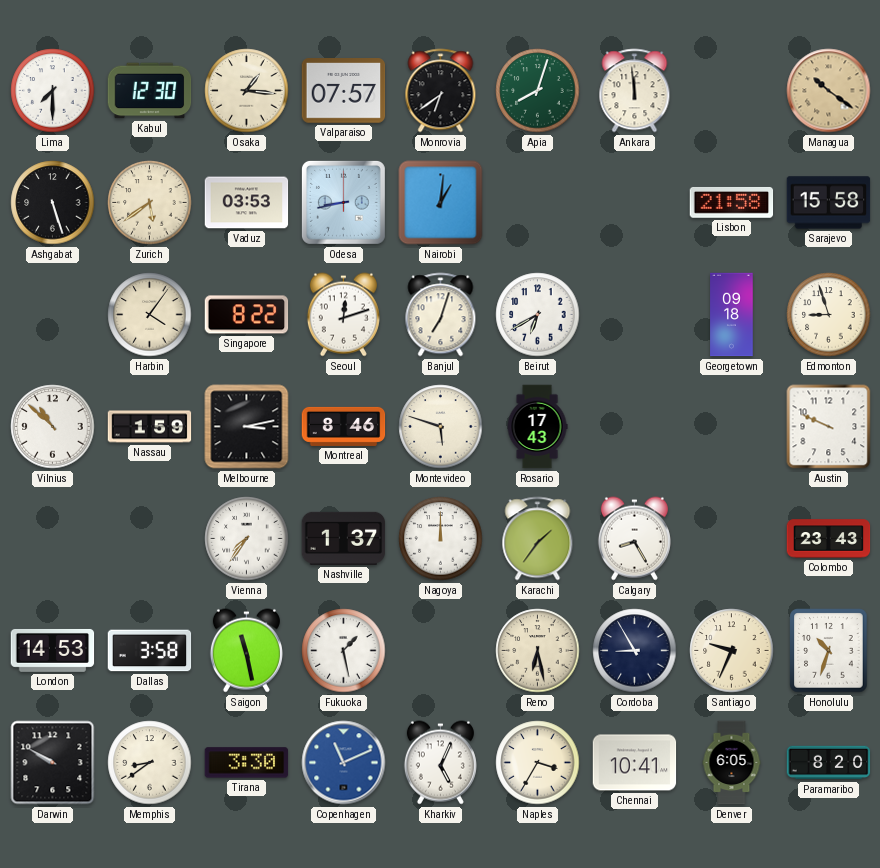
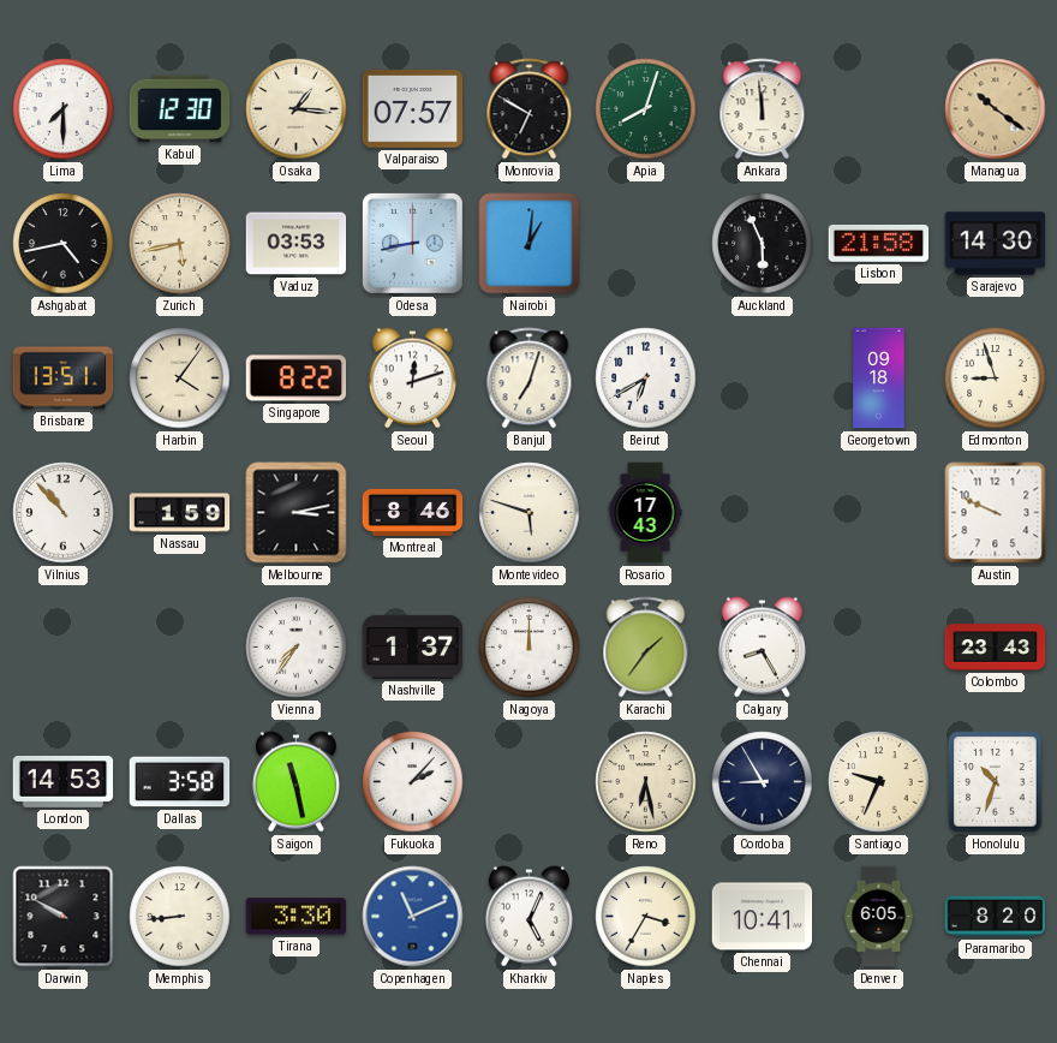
Monrovia: 6:39 -> 6:50
Ashgabat: 5:27 -> 4:43
Zurich: 5:39 -> 5:43
Auckland: none -> 5:56
Sarajevo: 15:58 -> 14:30
Brisbane: none -> 13:51
Vilnius: 10:52 -> 10:53
Fukuoka: 1:28 -> 2:07
Memphis: 8:39 -> 8:44
